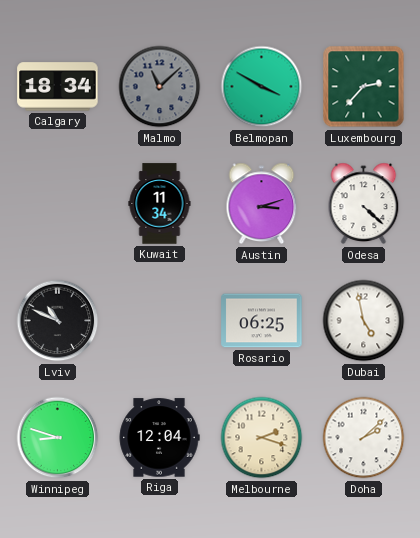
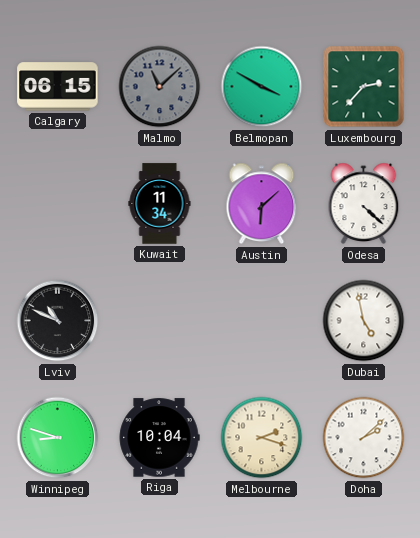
Calgary: 18:34 -> 06:15
Austin: 3:12 -> 6:08
Rosario: 06:25 -> none
Riga: 12:04 -> 10:04
